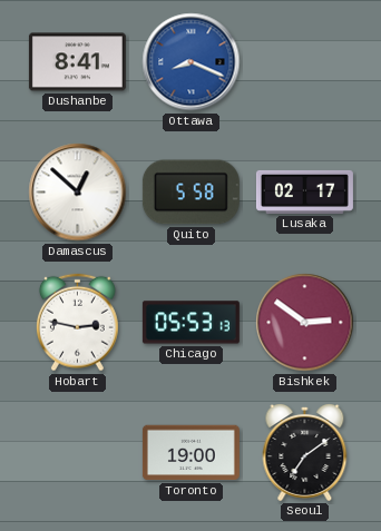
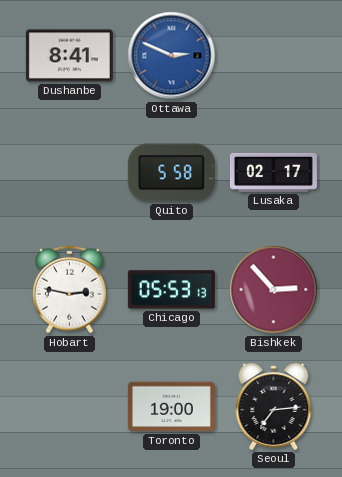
Ottawa: 8:19 -> 2:49
Damascus: 12:52 -> none
Bishkek: 2:51 -> 2:53
Seoul: 7:09 -> 7:14
